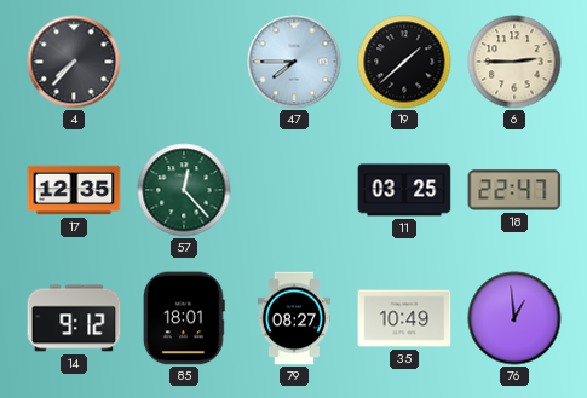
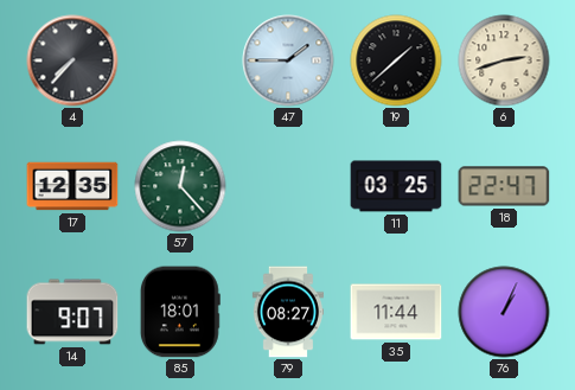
47: 7:45 -> 1:45
6: 2:45 -> 2:42
14: 9:12 -> 9:07
35: 10:49 -> 11:44
76: 12:59 -> 1:04
